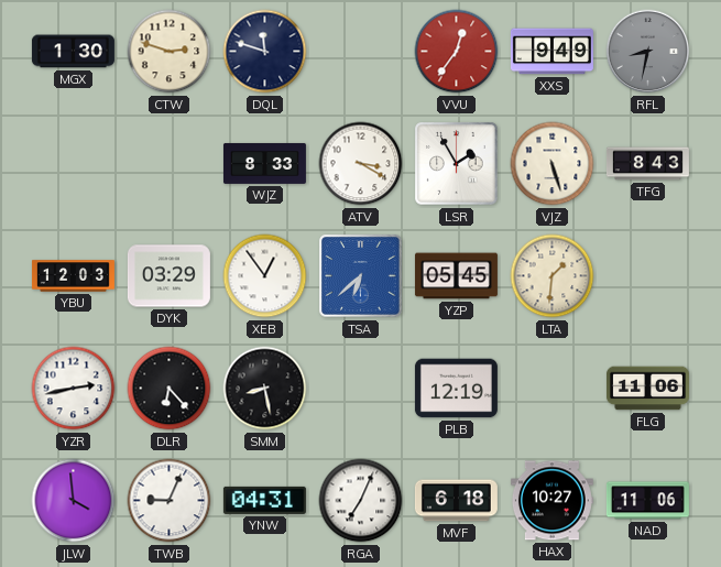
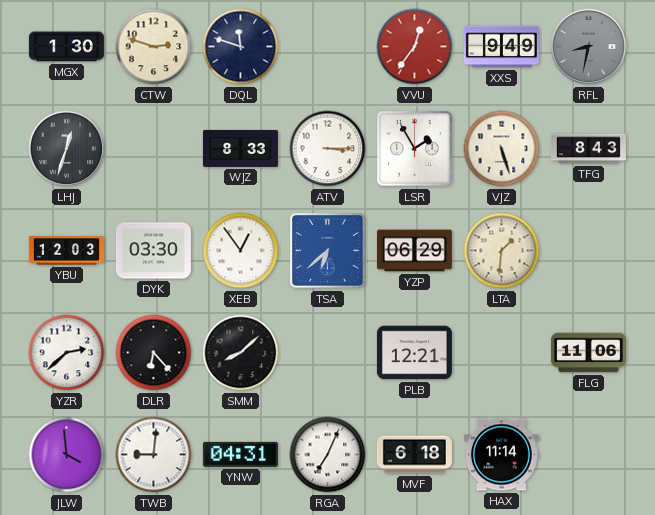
LHJ: none -> 12:33
ATV: 3:20 -> 3:15
DYK: 03:29 -> 03:30
YZP: 05:45 -> 06:29
YZR: 2:43 -> 2:38
SMM: 8:28 -> 8:08
PLB: 12:19 -> 12:21
TWB: 9:04 -> 9:01
HAX: 10:27 -> 11:14
NAD: 11:06 -> none
